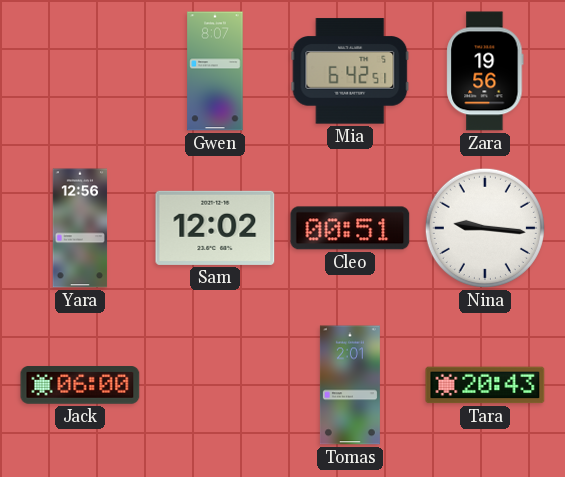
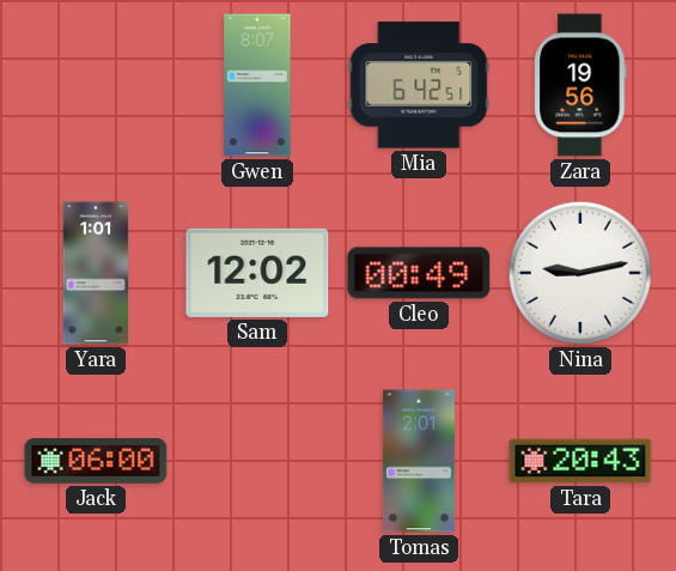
Yara: 12:56 -> 1:01
Cleo: 00:51 -> 00:49
Nina: 9:16 -> 9:13
